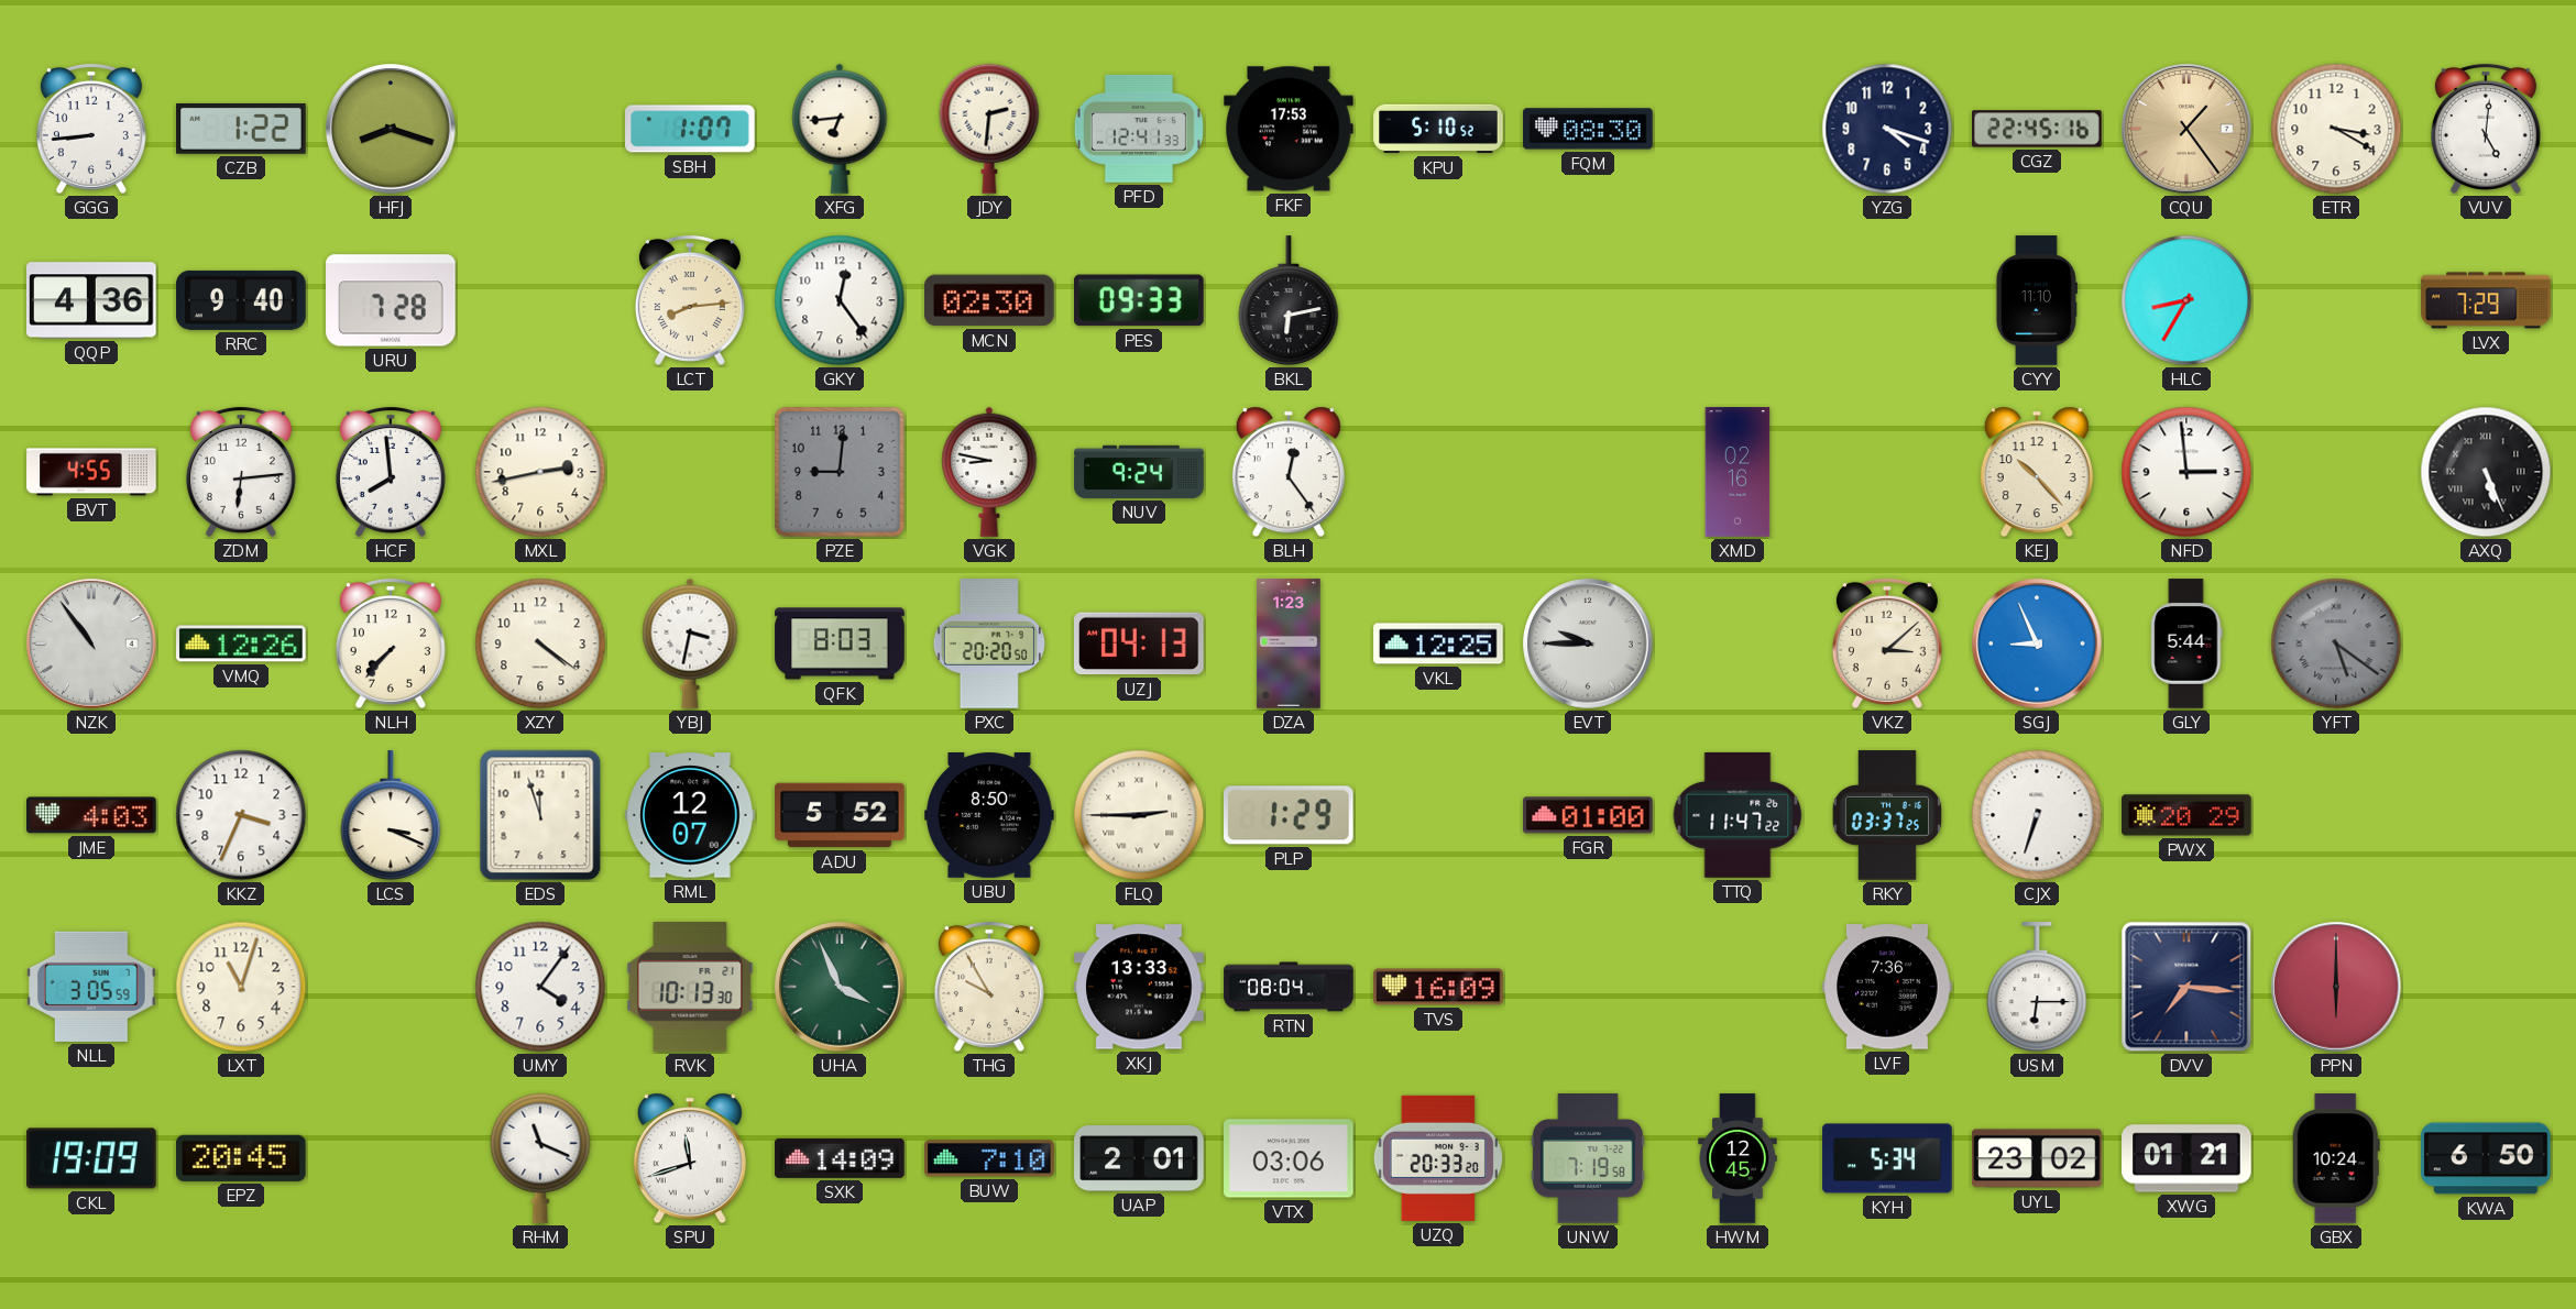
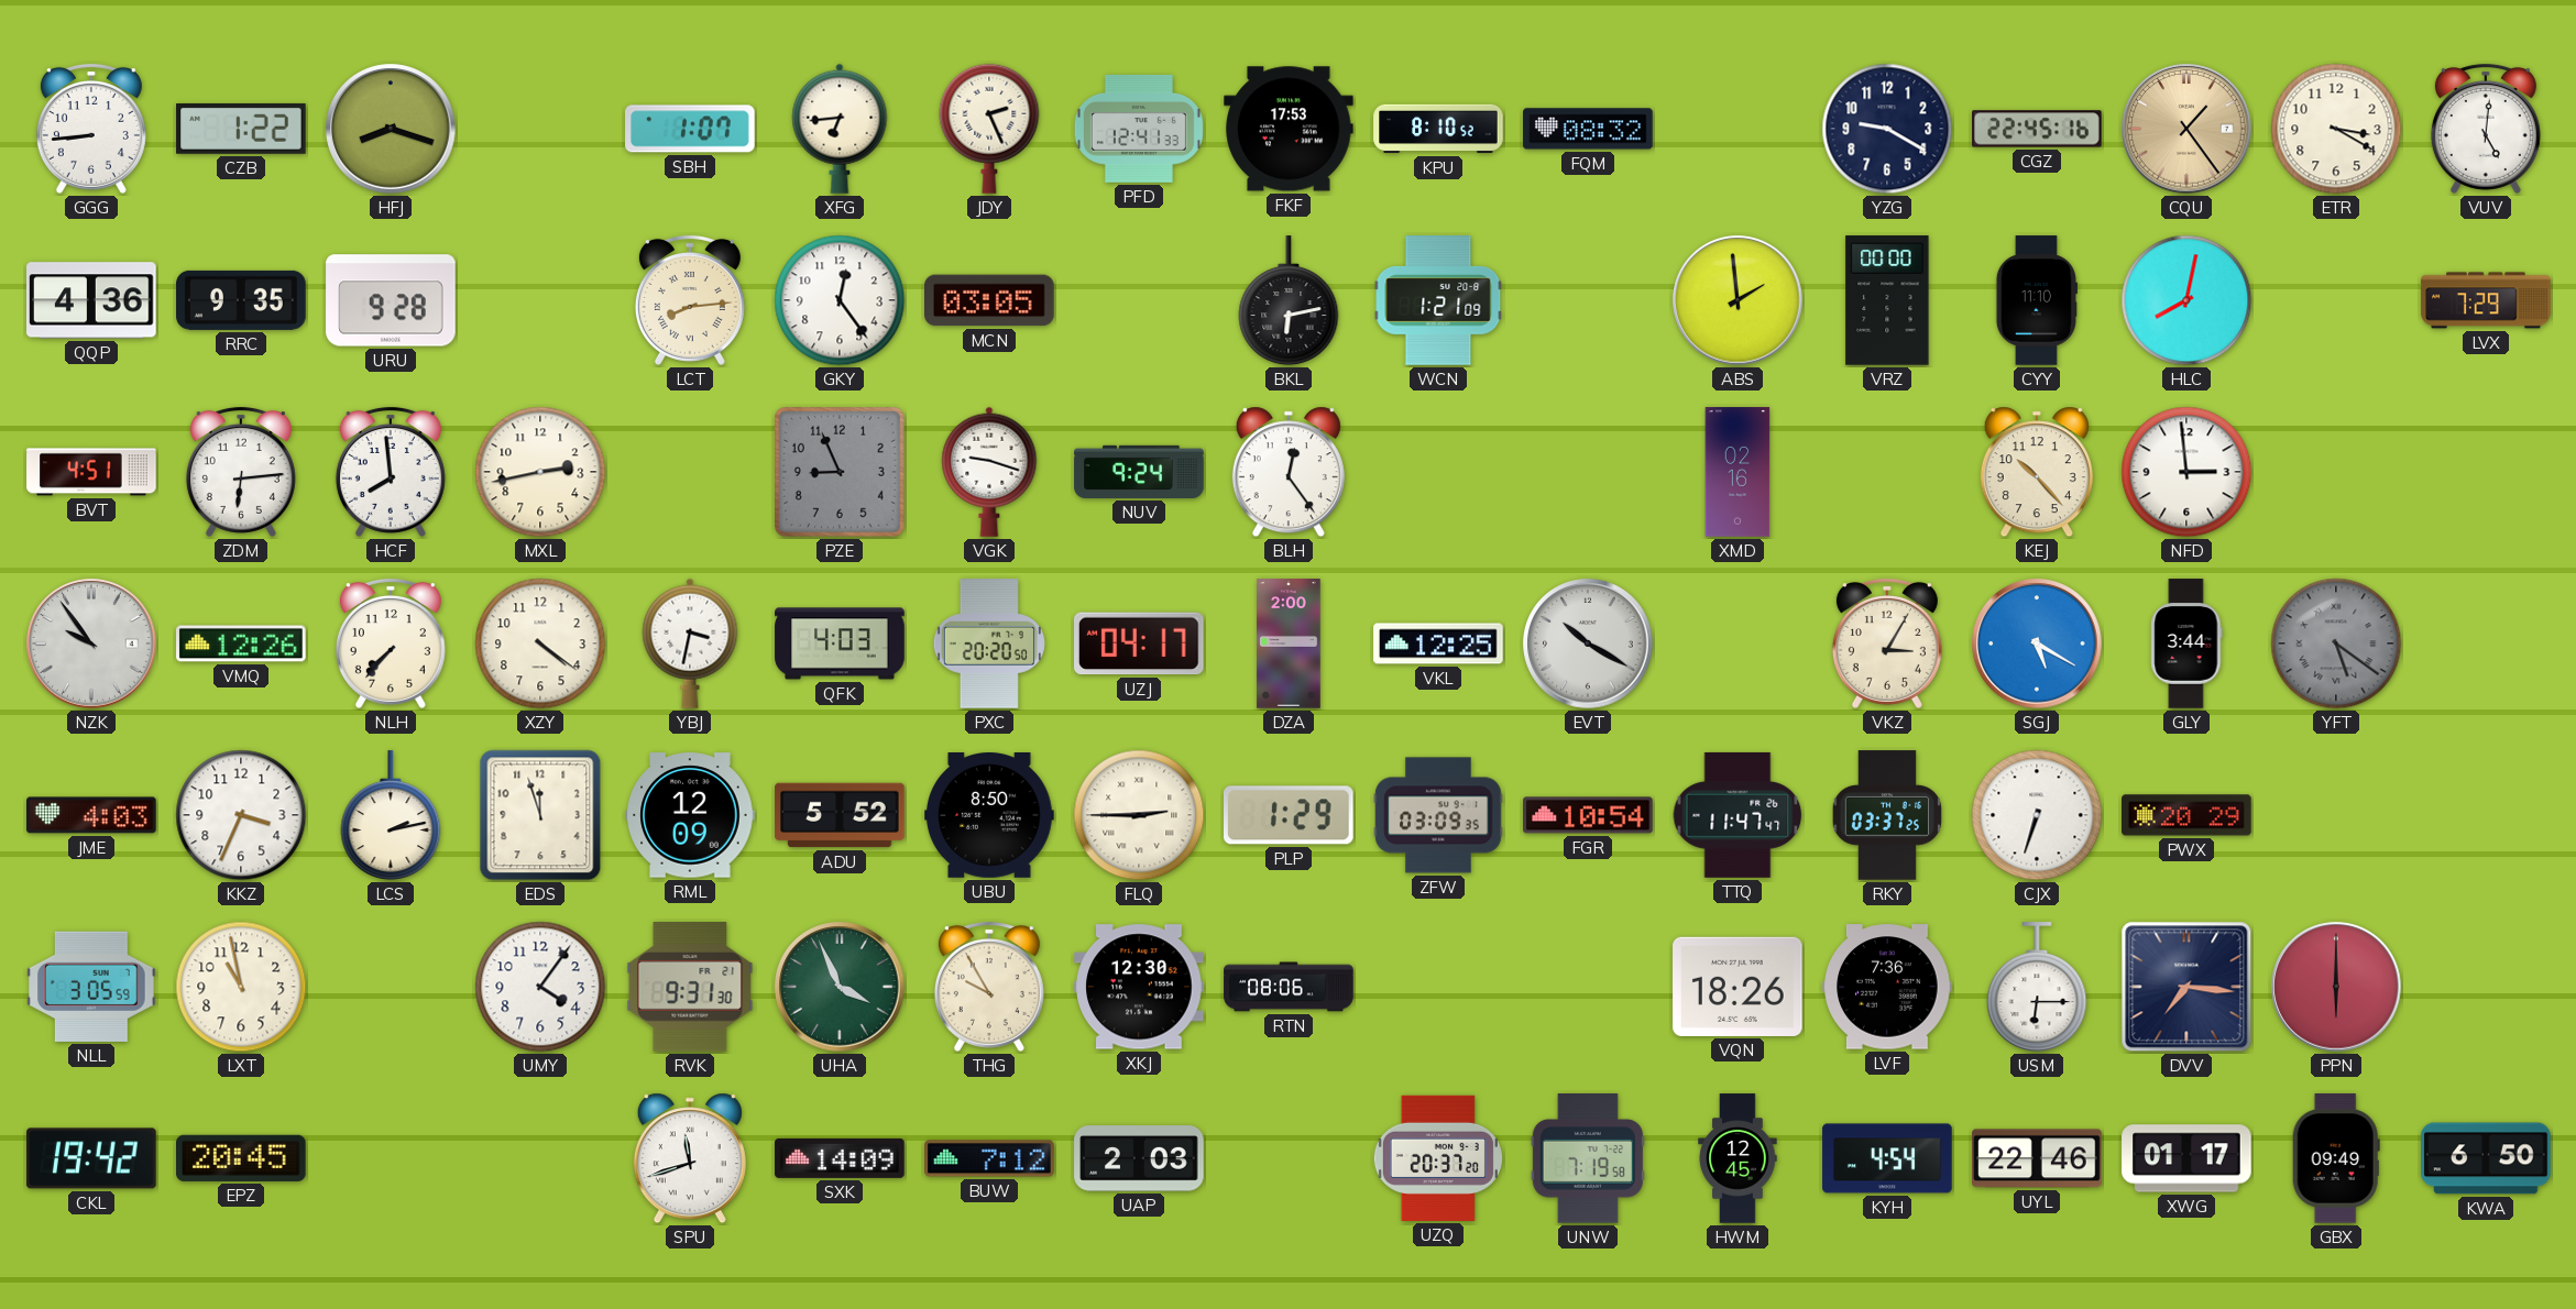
JDY: 2:31 -> 2:26
KPU: 5:10 -> 8:10
FQM: 08:30 -> 08:32
YZG: 4:18 -> 9:20
RRC: 9:40 -> 9:35
URU: 7:28 -> 9:28
MCN: 02:30 -> 03:05
PES: 09:33 -> none
WCN: none -> 1:21
ABS: none -> 1:59
VRZ: none -> 00:00
HLC: 8:35 -> 8:02
BVT: 4:55 -> 4:51
PZE: 9:01 -> 8:56
VGK: 8:47 -> 9:18
AXQ: 5:26 -> none
NZK: 10:54 -> 9:54
QFK: 8:03 -> 4:03
UZJ: 04:13 -> 04:17
DZA: 1:23 -> 2:00
EVT: 9:45 -> 10:20
VKZ: 3:08 -> 3:05
SGJ: 8:56 -> 5:20
GLY: 5:44 -> 3:44
LCS: 3:19 -> 2:13
RML: 12:07 -> 12:09
ZFW: none -> 03:09
FGR: 01:00 -> 10:54
TTQ: 11:47:22 -> 11:47:47
LXT: 11:03 -> 10:58
RVK: 10:13 -> 9:31
XKJ: 13:33 -> 12:30
RTN: 08:04 -> 08:06
TVS: 16:09 -> none
VQN: none -> 18:26
CKL: 19:09 -> 19:42
RHM: 11:19 -> none
BUW: 7:10 -> 7:12
UAP: 2:01 -> 2:03
VTX: 03:06 -> none
UZQ: 20:33 -> 20:37
KYH: 5:34 -> 4:54
UYL: 23:02 -> 22:46
XWG: 01:21 -> 01:17
GBX: 10:24 -> 09:49
